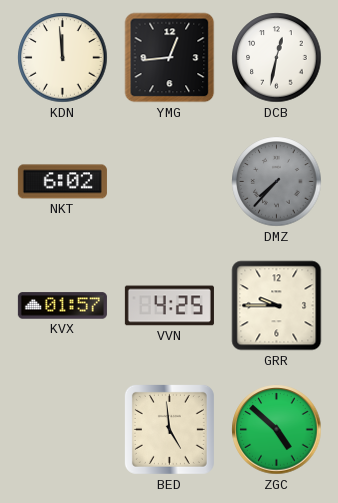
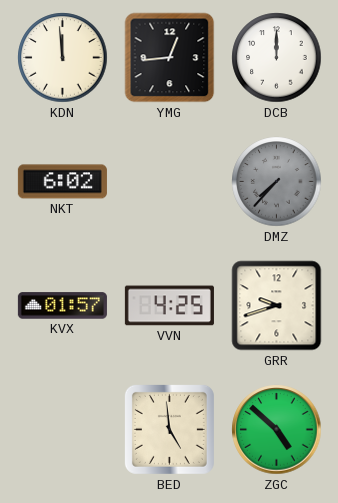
DCB: 12:32 -> 12:00
GRR: 9:45 -> 9:42
